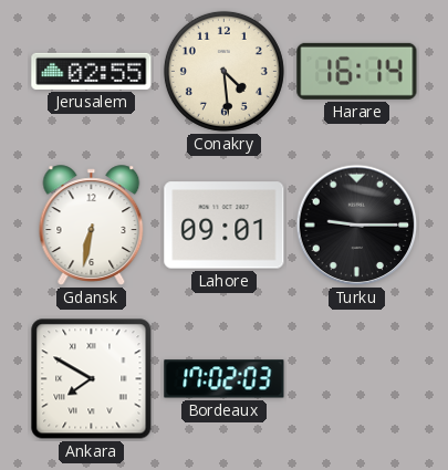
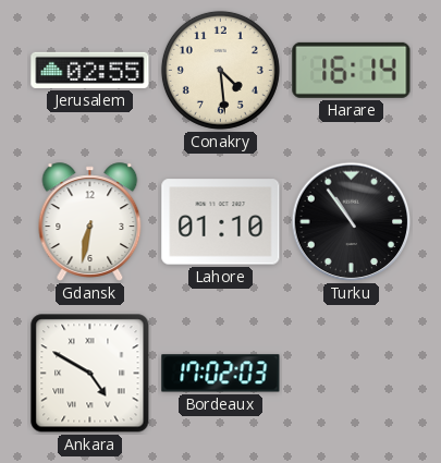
Lahore: 09:01 -> 01:10
Turku: 9:15 -> 10:54
Ankara: 7:50 -> 4:50
